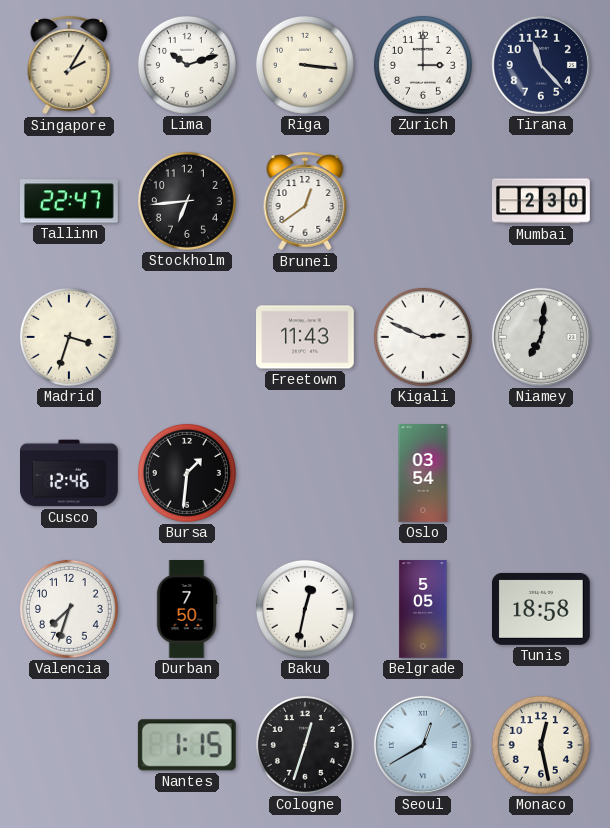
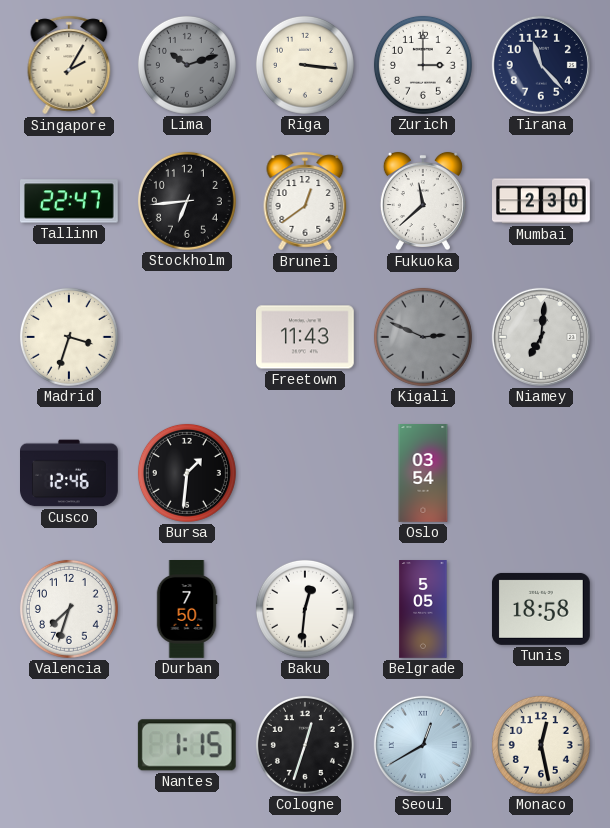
Lima dial: white -> grey
Fukuoka: none -> 11:38
Kigali dial: white -> grey
Baku: 12:32 -> 12:31
